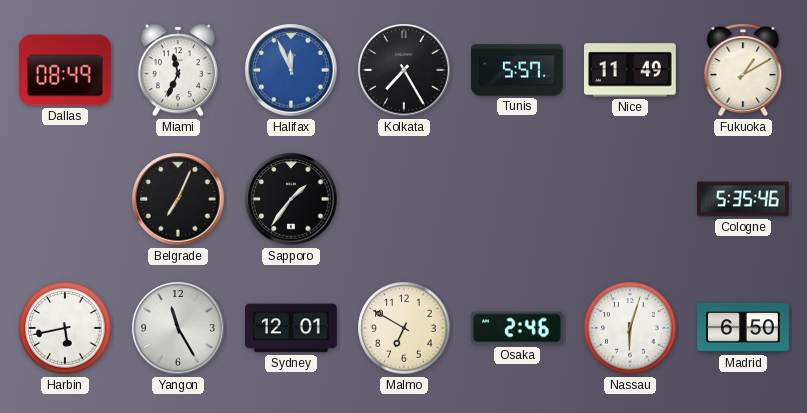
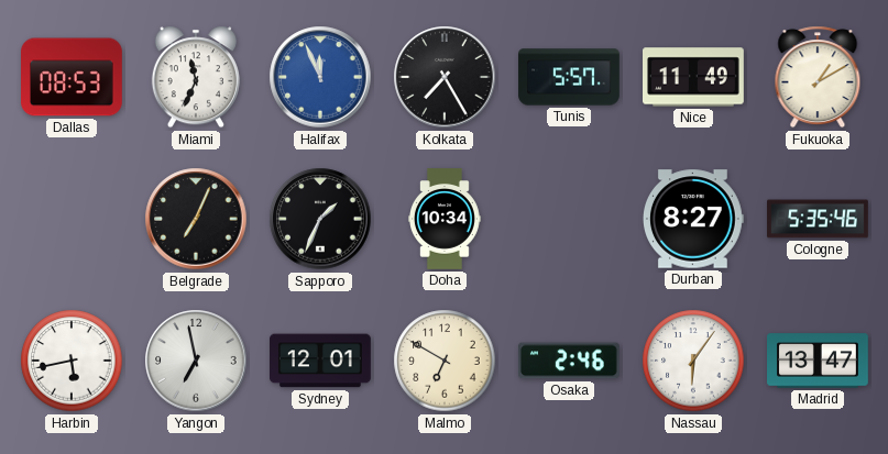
Dallas: 08:49 -> 08:53
Sapporo: 1:36 -> 1:34
Doha: none -> 10:34
Durban: none -> 8:27
Yangon: 11:25 -> 6:58
Nassau: 6:03 -> 6:06
Madrid: 6:50 -> 13:47
